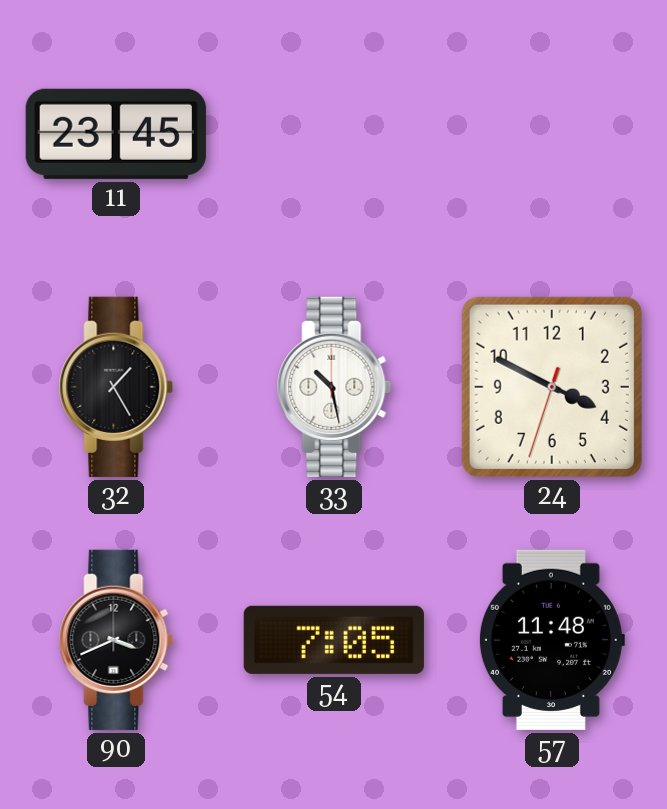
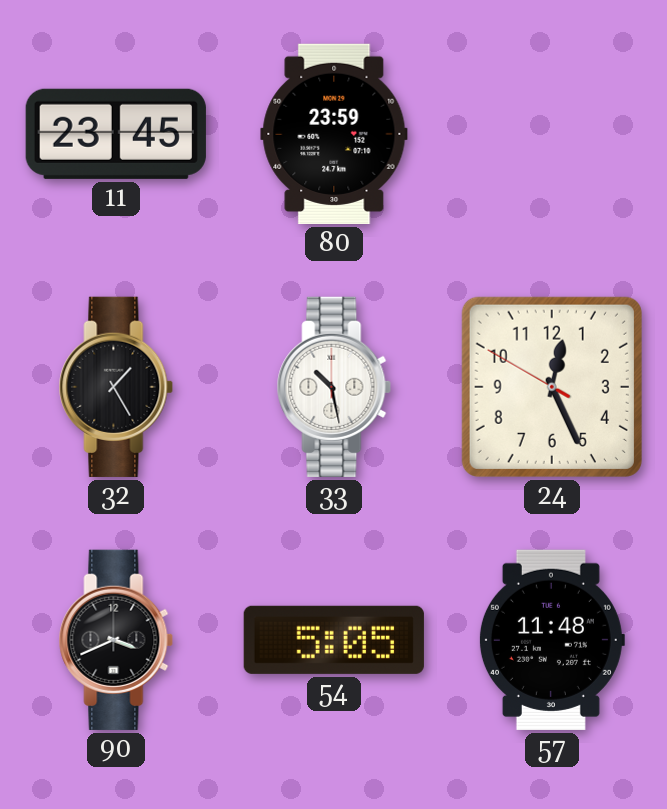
80: none -> 23:59
24: 3:49 -> 12:25
54: 7:05 -> 5:05
